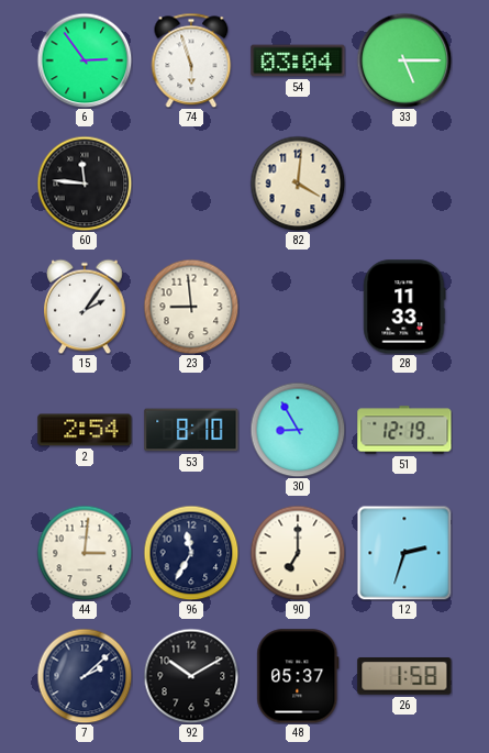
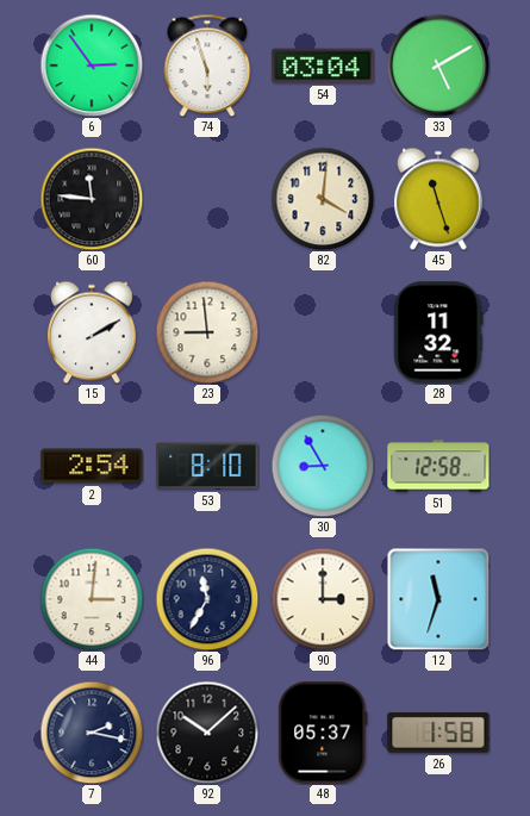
33: 5:15 -> 5:10
45: none -> 11:27
15: 2:06 -> 2:10
28: 11:33 -> 11:32
51: 12:19 -> 12:58
90: 7:00 -> 3:00
12: 2:33 -> 11:33
7: 2:08 -> 2:17
92: 10:10 -> 10:08
